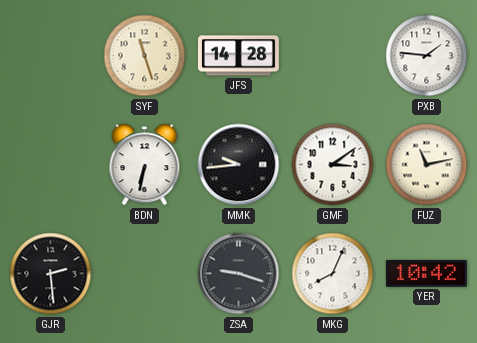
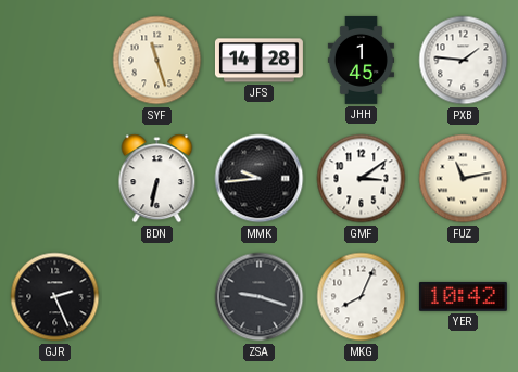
JHH: none -> 1:45
GJR: 2:29 -> 2:26
